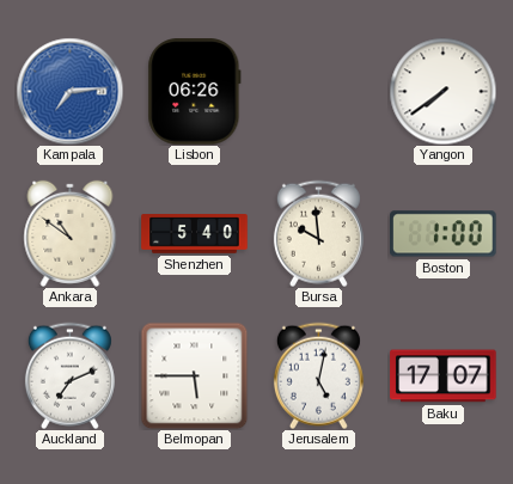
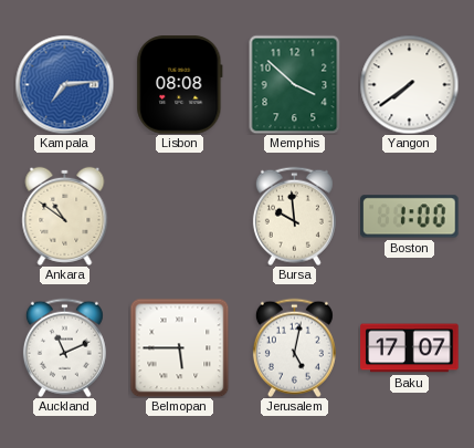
Lisbon: 06:26 -> 08:08
Memphis: none -> 3:52
Shenzhen: 5:40 -> none
Auckland: 7:11 -> 11:11
